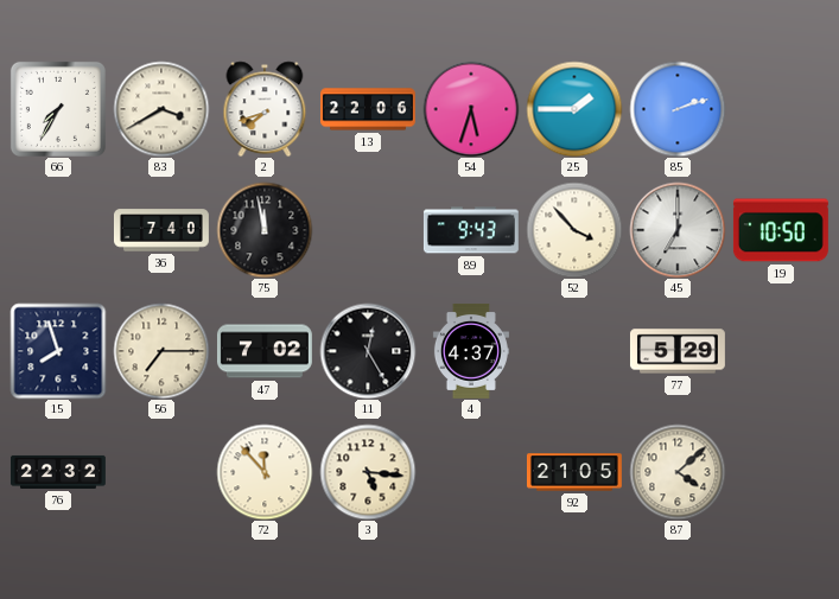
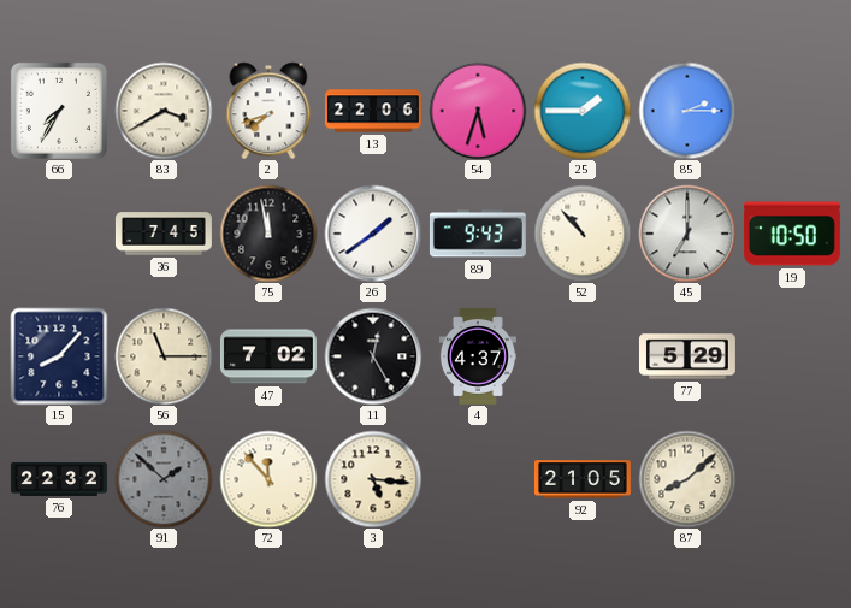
85: 2:12 -> 2:15
36: 7:40 -> 7:45
26: none -> 1:39
52: 3:53 -> 10:53
15: 7:57 -> 8:07
56: 7:15 -> 11:15
91: none -> 1:52
87: 4:08 -> 8:08
